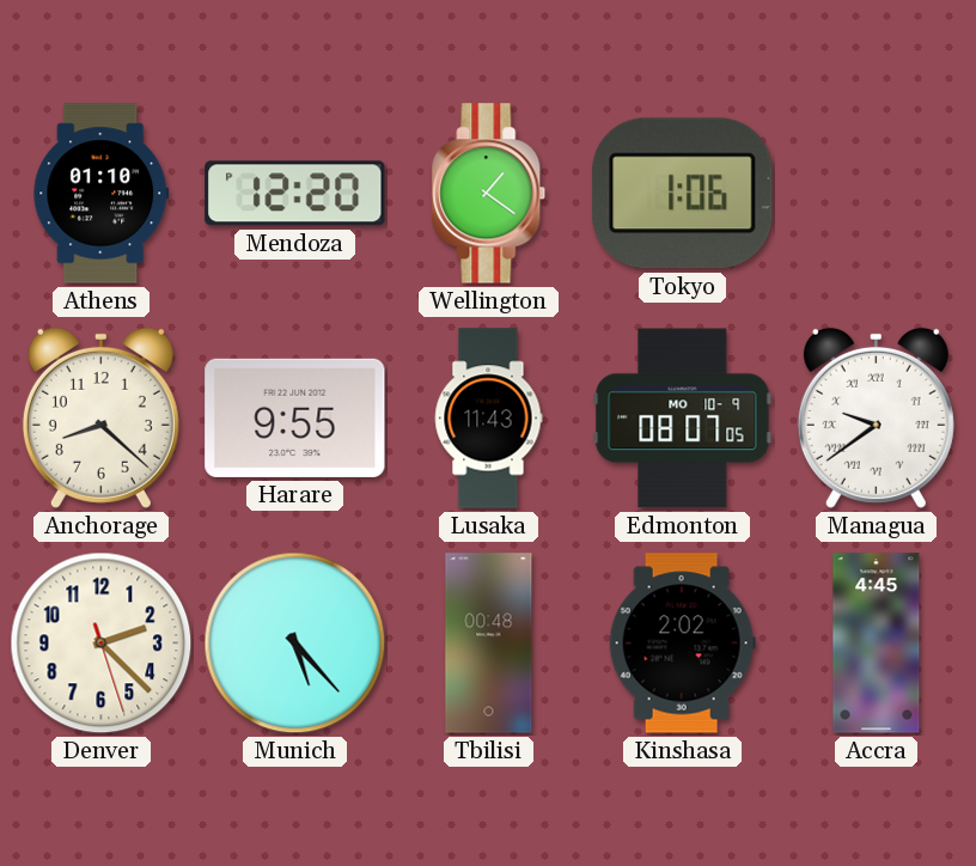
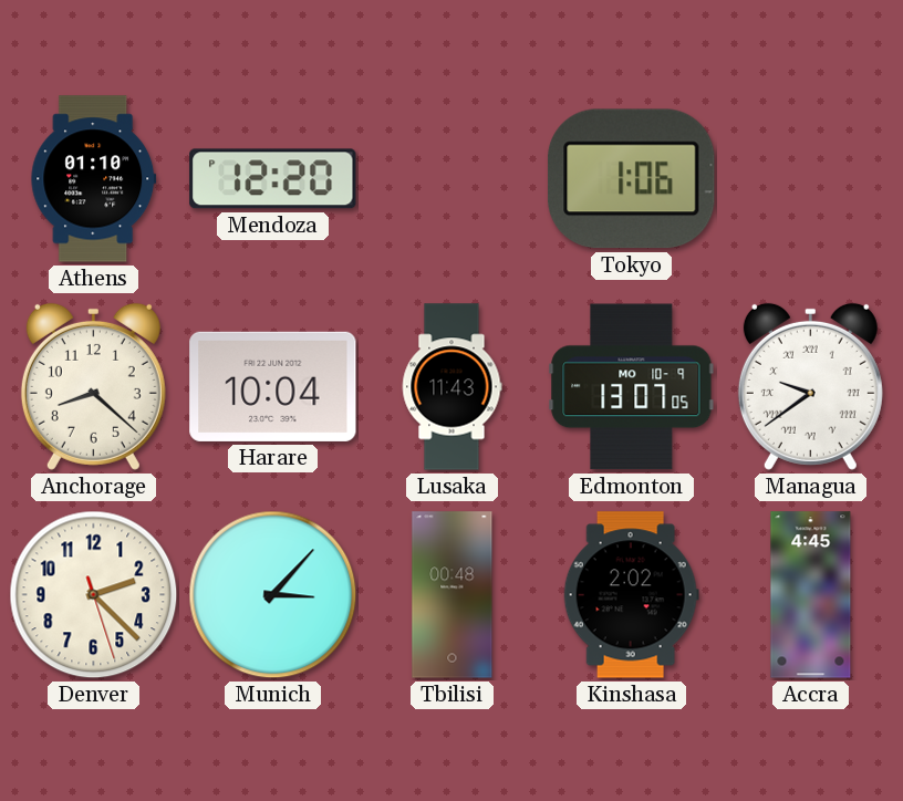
Wellington: 1:21 -> none
Harare: 9:55 -> 10:04
Edmonton: 08:07 -> 13:07
Munich: 5:23 -> 3:07
